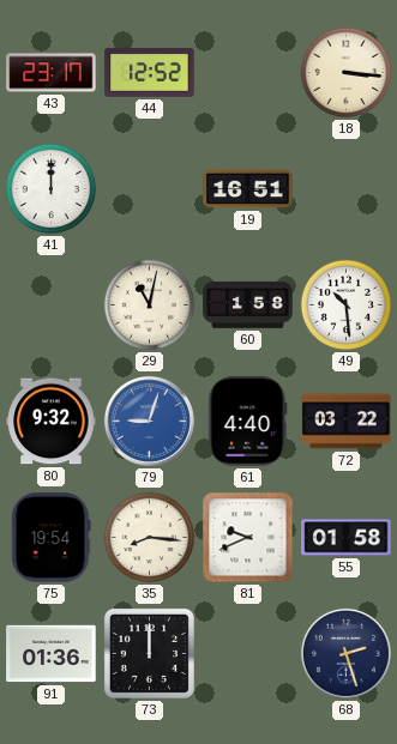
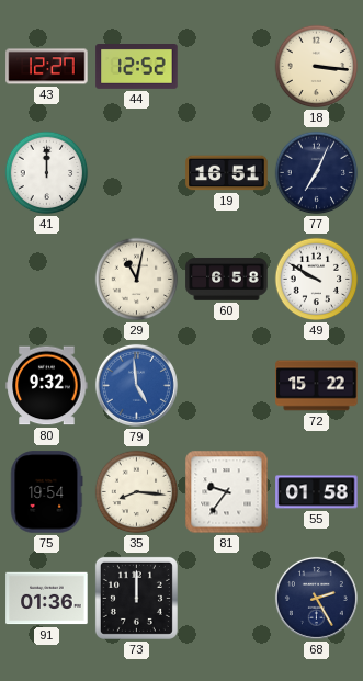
43: 23:17 -> 12:27
77: none -> 7:04
60: 1:58 -> 6:58
49: 10:29 -> 9:50
79: 9:03 -> 4:59
61: 4:40 -> none
72: 03:22 -> 15:22
81: 9:41 -> 9:36
68: 2:27 -> 2:25
